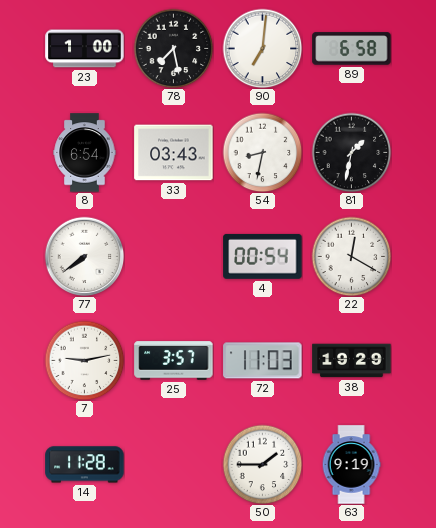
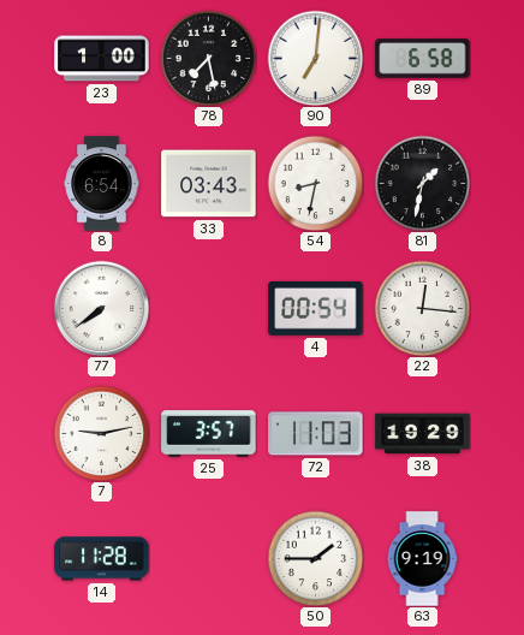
22: 12:20 -> 12:16
